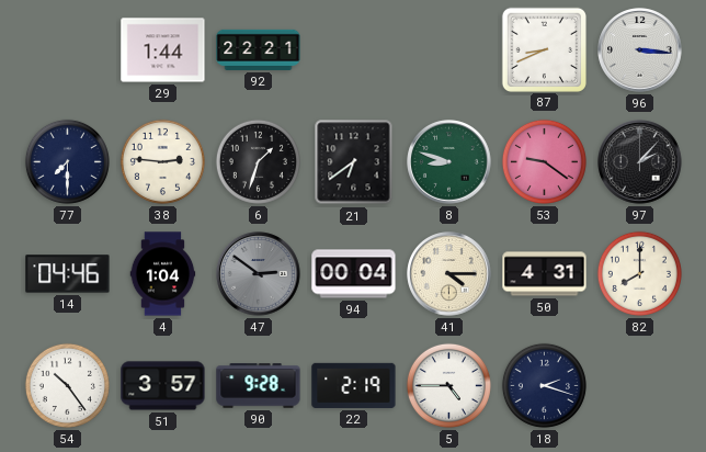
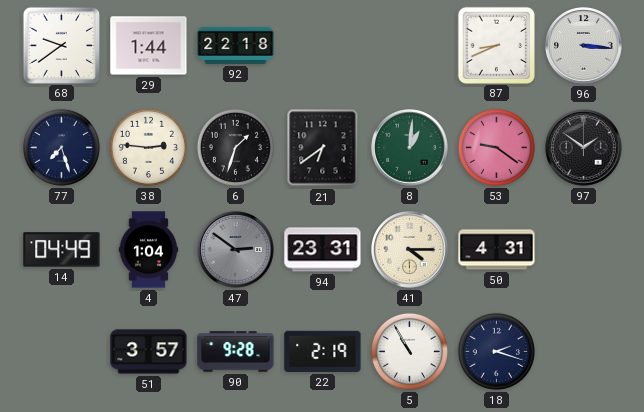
68: none -> 9:39
92: 22:21 -> 22:18
77: 7:30 -> 7:27
8: 8:48 -> 1:01
97: 2:07 -> 1:51
14: 04:46 -> 04:49
94: 00:04 -> 23:31
82: 8:00 -> none
54: 10:24 -> none
5: 4:45 -> 10:55
